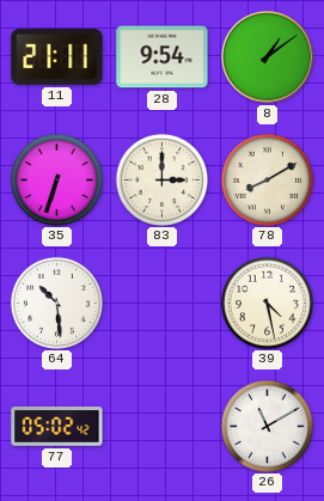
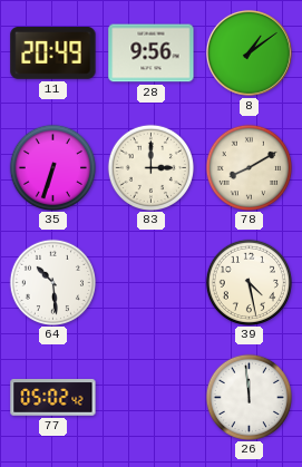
11: 21:11 -> 20:49
28: 9:54 -> 9:56
26: 11:10 -> 11:59
